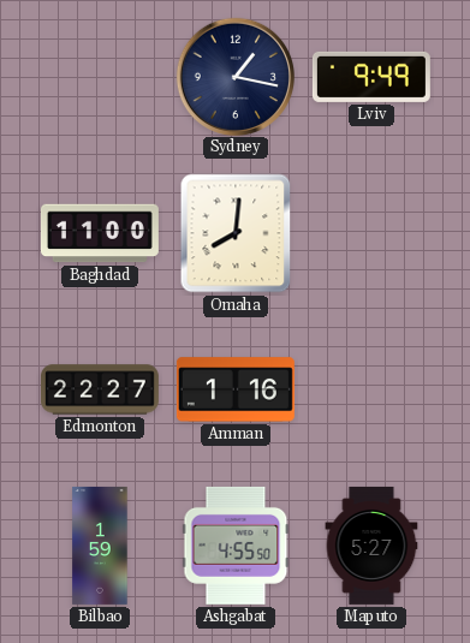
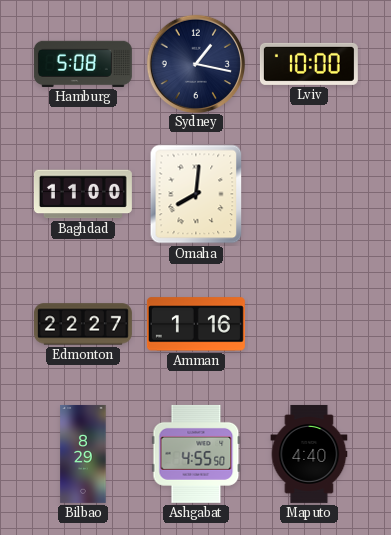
Hamburg: none -> 5:08
Lviv: 9:49 -> 10:00
Bilbao: 1:59 -> 8:29
Maputo: 5:27 -> 4:40
